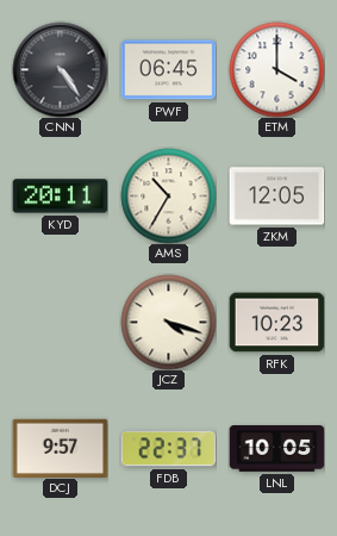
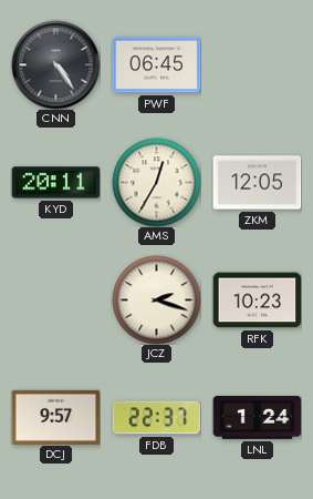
ETM: 4:00 -> none
AMS: 10:35 -> 12:35
JCZ: 4:18 -> 2:18
LNL: 10:05 -> 1:24
